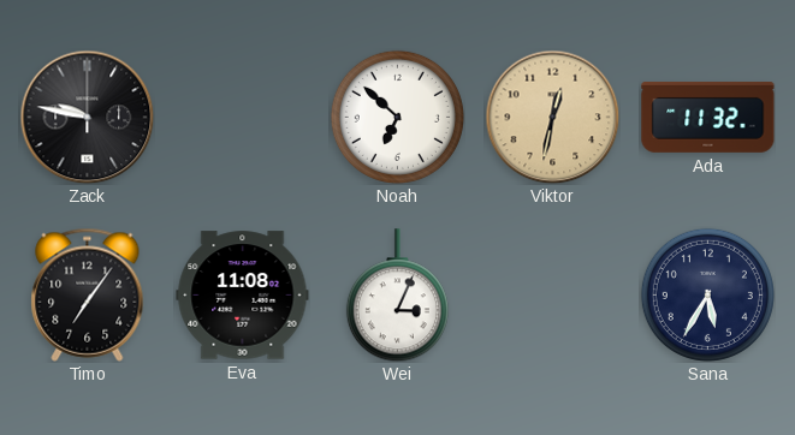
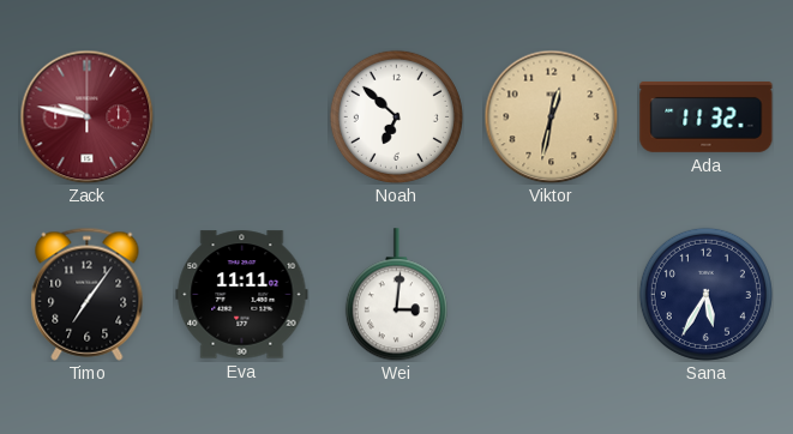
Zack dial: black -> burgundy
Eva: 11:08 -> 11:11
Wei: 3:04 -> 3:01
